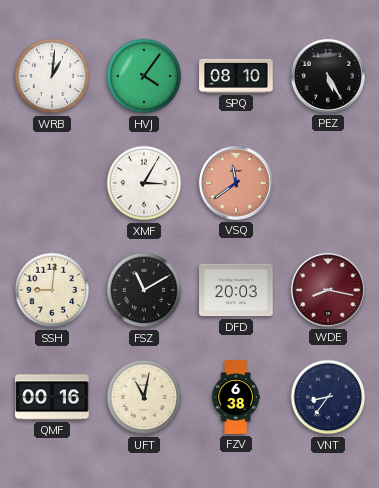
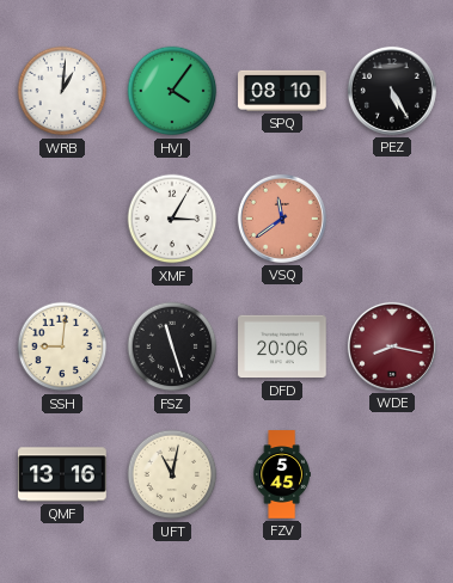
FSZ: 11:10 -> 11:27
DFD: 20:03 -> 20:06
QMF: 00:16 -> 13:16
FZV: 6:38 -> 5:45
VNT: 8:36 -> none
